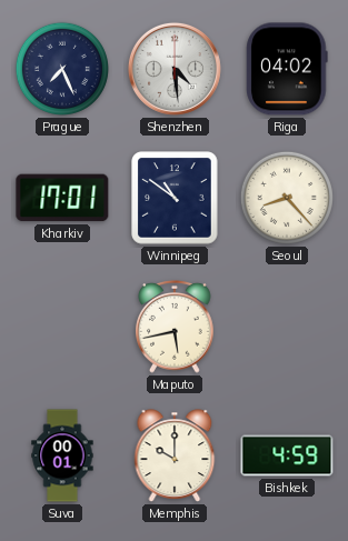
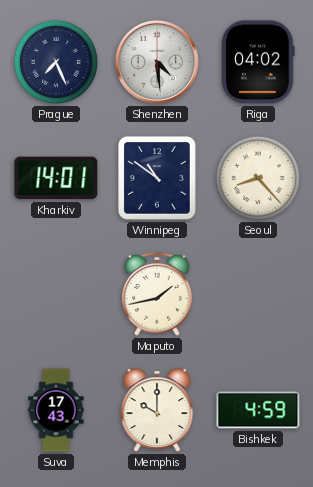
Kharkiv: 17:01 -> 14:01
Maputo: 5:43 -> 1:43
Suva: 00:01 -> 17:43
